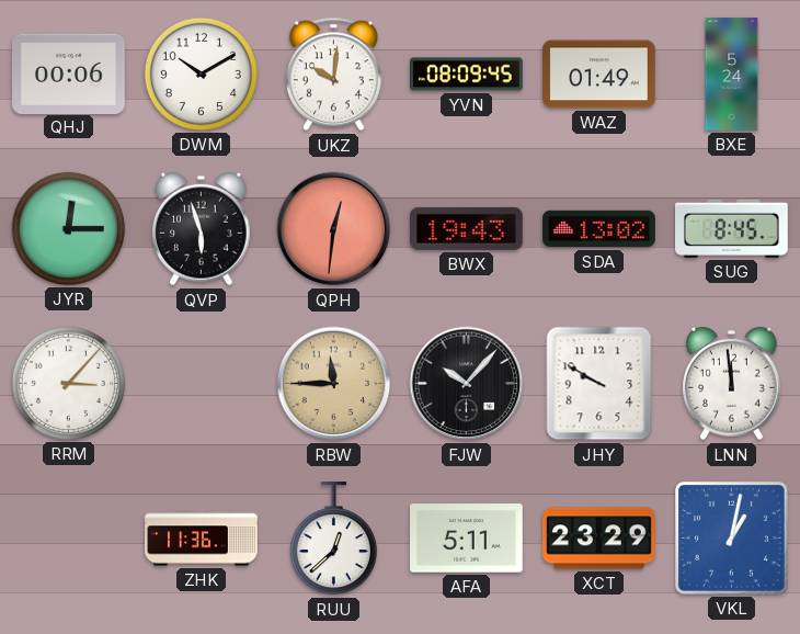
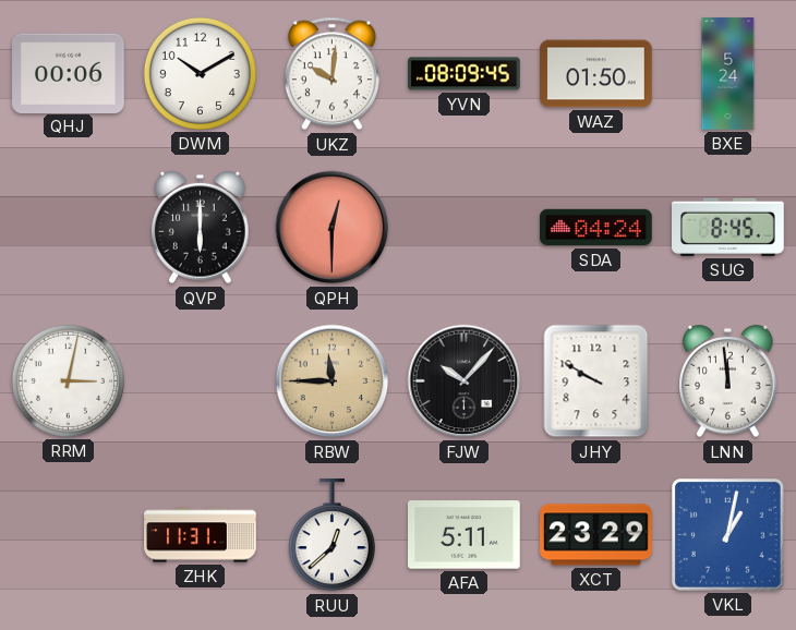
WAZ: 01:49 -> 01:50
JYR: 12:15 -> none
QVP: 5:57 -> 6:00
QPH: 12:31 -> 12:30
BWX: 19:43 -> none
SDA: 13:02 -> 04:24
RRM: 3:07 -> 3:02
ZHK: 11:36 -> 11:31
